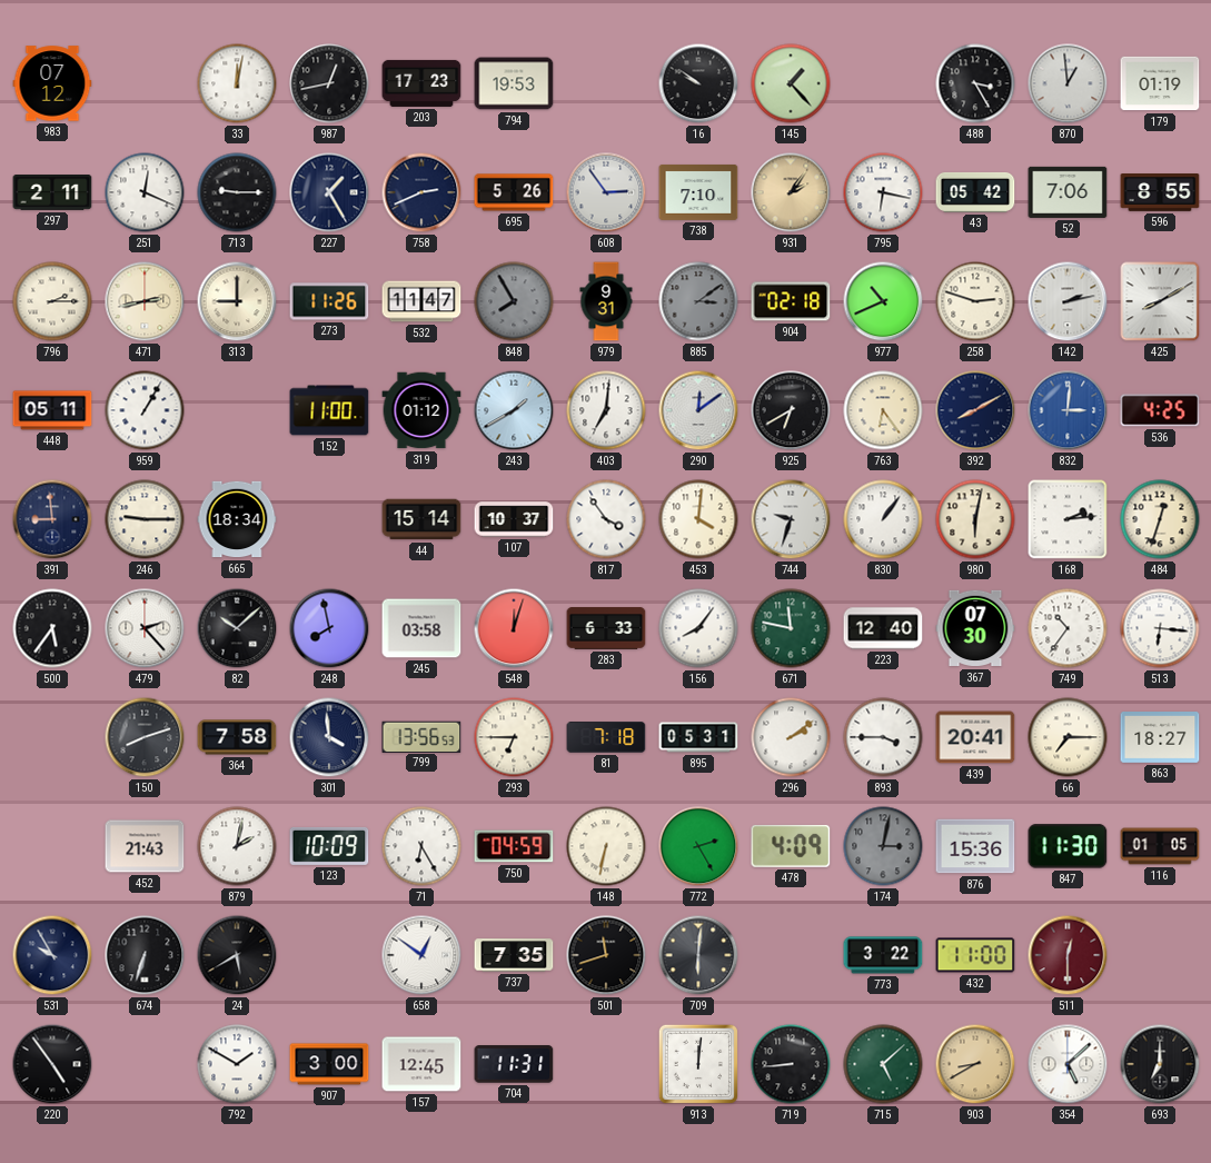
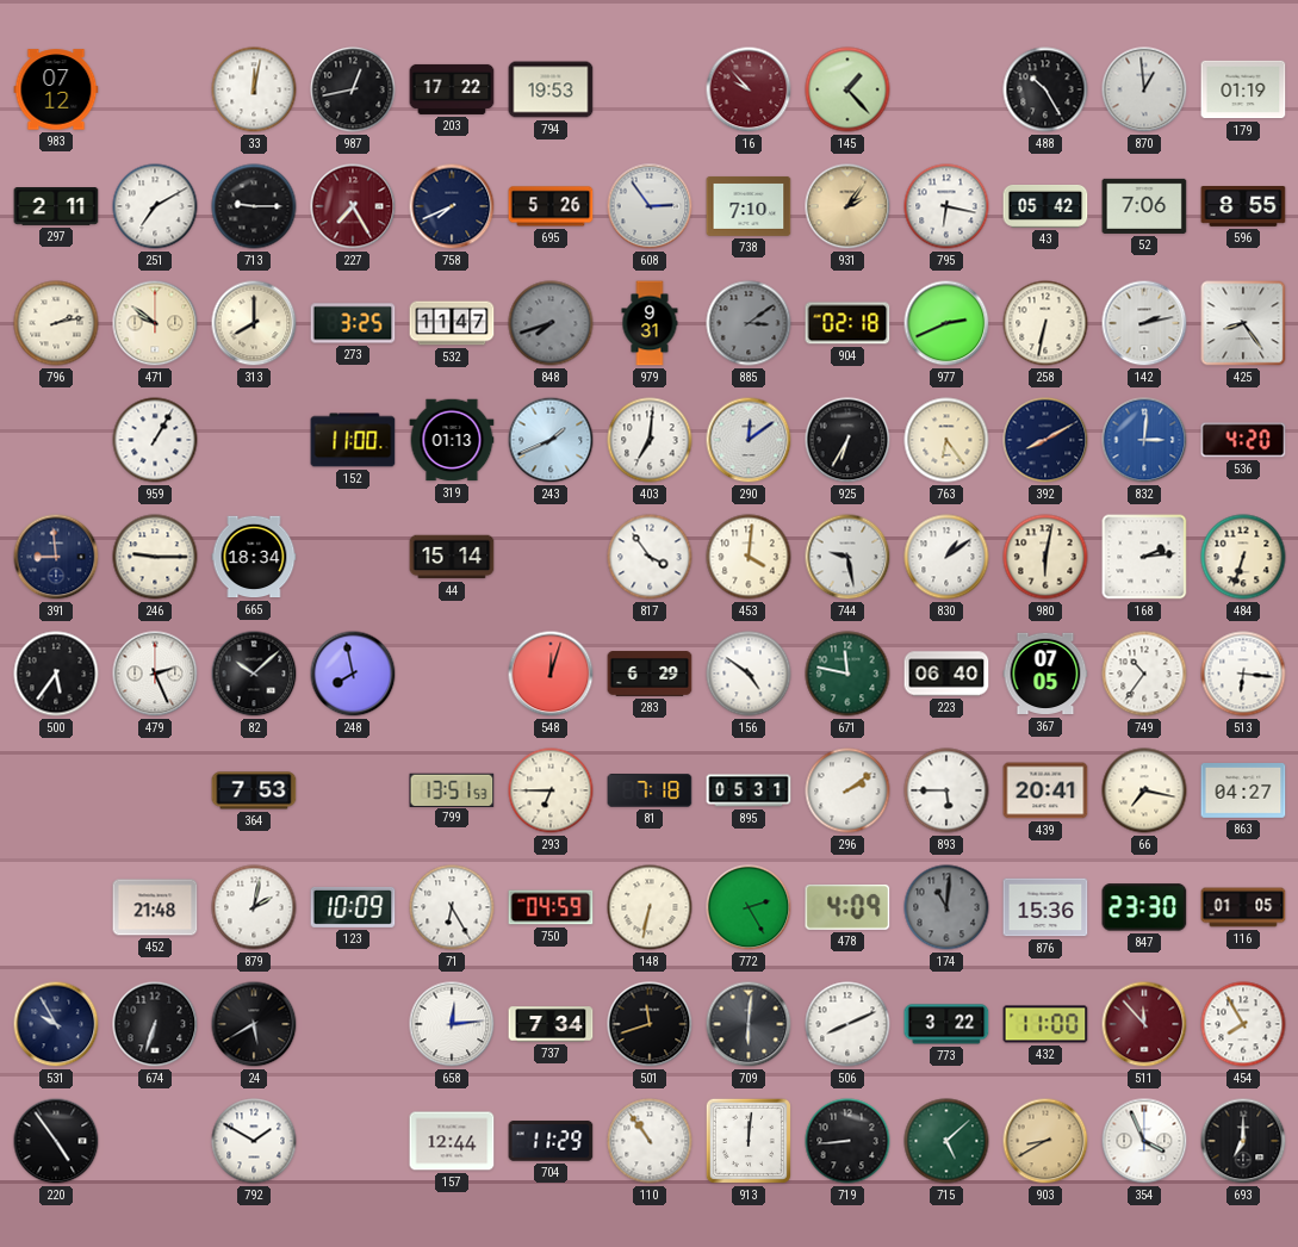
203: 17:23 -> 17:22
16: 9:51 -> 9:53
16 dial: black -> burgundy
488: 3:25 -> 10:25
251: 12:19 -> 7:10
227: 1:25 -> 7:25
227 dial: navy -> burgundy
758: 2:41 -> 7:41
796: 2:15 -> 2:13
471: 2:43 -> 9:51
313: 9:00 -> 8:00
273: 11:26 -> 3:25
848: 7:55 -> 7:42
977: 10:41 -> 2:41
258: 2:48 -> 6:32
425: 8:10 -> 8:24
448: 05:11 -> none
319: 01:12 -> 01:13
243: 1:40 -> 1:41
925: 6:40 -> 6:35
536: 4:25 -> 4:20
107: 10:37 -> none
744: 9:33 -> 9:28
830: 1:06 -> 1:09
484: 12:33 -> 6:33
479: 2:23 -> 2:26
245: 03:58 -> none
283: 6:33 -> 6:29
156: 8:06 -> 4:51
223: 12:40 -> 06:40
367: 07:30 -> 07:05
150: 8:12 -> none
364: 7:58 -> 7:53
301: 3:59 -> none
799: 13:56 -> 13:51
893: 3:45 -> 5:45
66: 7:15 -> 7:17
863: 18:27 -> 04:27
452: 21:43 -> 21:48
174: 3:02 -> 11:01
847: 11:30 -> 23:30
658: 12:51 -> 12:14
737: 7:35 -> 7:34
506: none -> 8:11
511: 12:30 -> 11:53
454: none -> 7:55
907: 3:00 -> none
157: 12:45 -> 12:44
704: 11:31 -> 11:29
110: none -> 10:54
354: 5:08 -> 3:56
